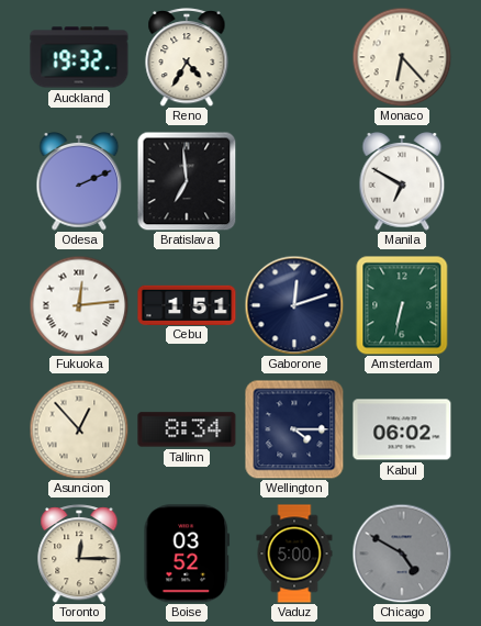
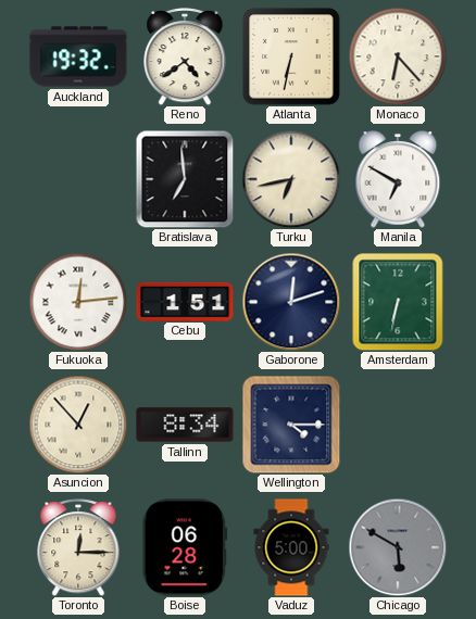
Reno: 4:35 -> 4:39
Atlanta: none -> 6:32
Odesa: 2:11 -> none
Turku: none -> 6:43
Kabul: 06:02 -> none
Boise: 03:52 -> 06:28
Chicago: 4:50 -> 5:50
